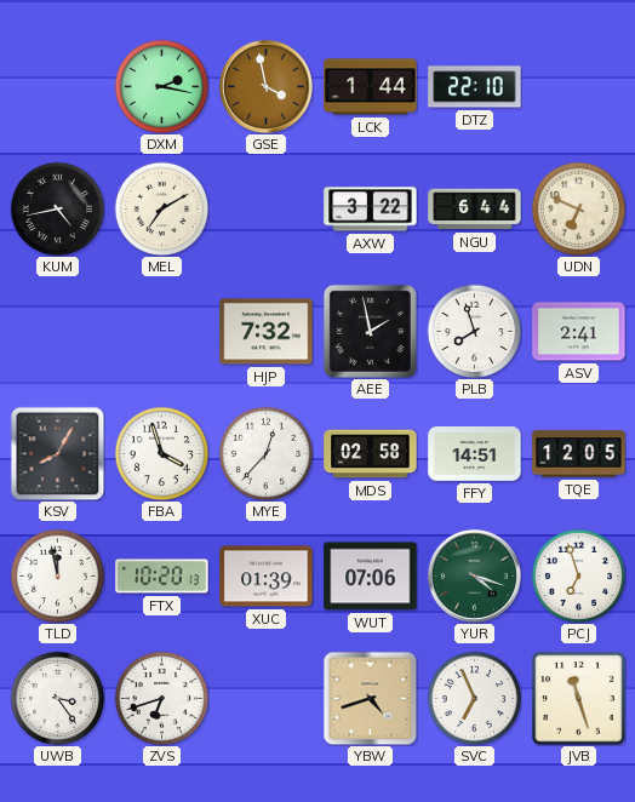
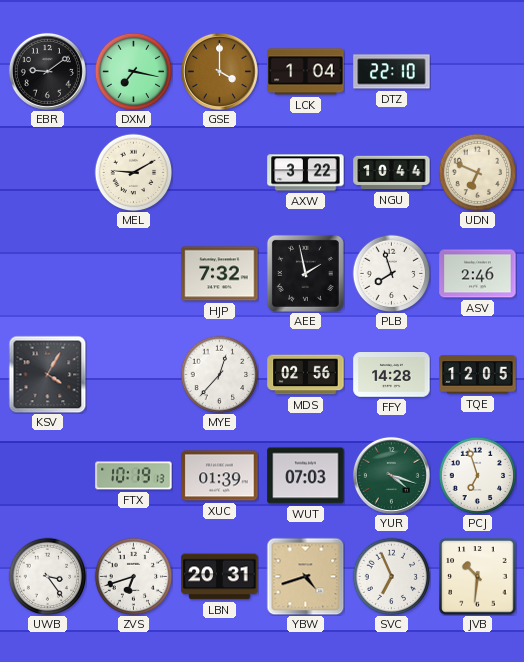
EBR: none -> 9:09
DXM: 2:17 -> 7:17
GSE: 3:58 -> 4:00
LCK: 1:44 -> 1:04
KUM: 4:43 -> none
MEL: 7:10 -> 9:10
NGU: 6:44 -> 10:44
ASV: 2:41 -> 2:46
KSV: 8:05 -> 4:05
FBA: 3:57 -> none
MDS: 02:58 -> 02:56
FFY: 14:51 -> 14:28
TLD: 11:58 -> none
FTX: 10:20 -> 10:19
WUT: 07:06 -> 07:03
LBN: none -> 20:31
JVB: 11:27 -> 10:31
